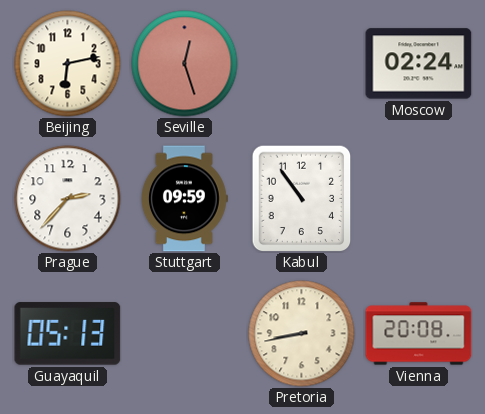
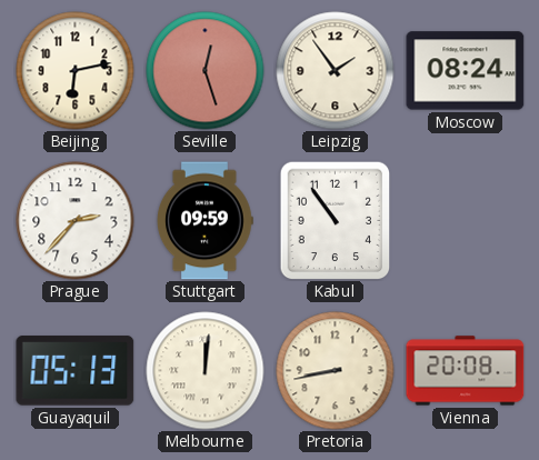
Leipzig: none -> 1:54
Moscow: 02:24 -> 08:24
Melbourne: none -> 12:01
